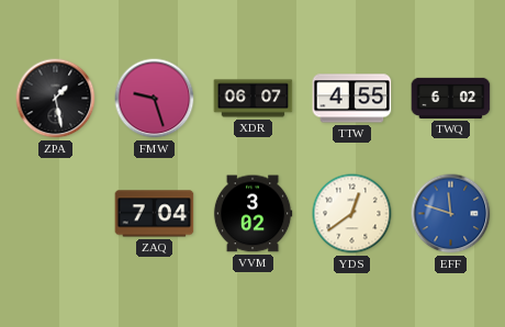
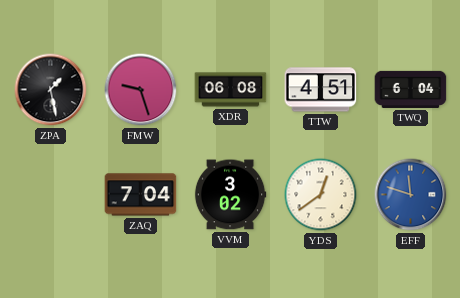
XDR: 06:07 -> 06:08
TTW: 4:55 -> 4:51
TWQ: 6:02 -> 6:04
